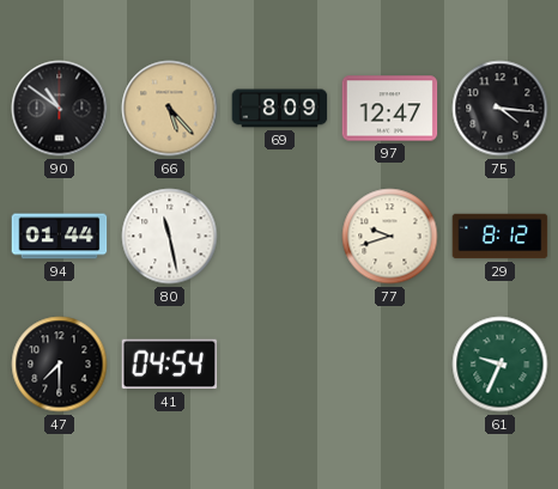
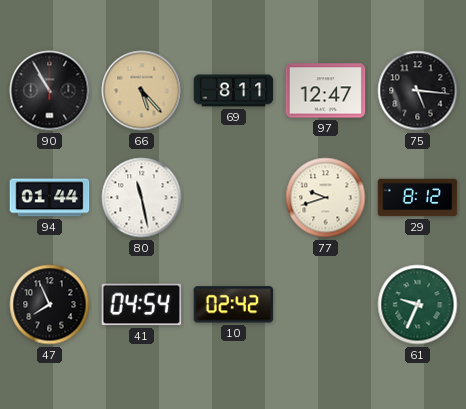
90: 10:51 -> 10:55
69: 8:09 -> 8:11
75: 4:16 -> 5:16
47: 7:30 -> 7:56
10: none -> 02:42
